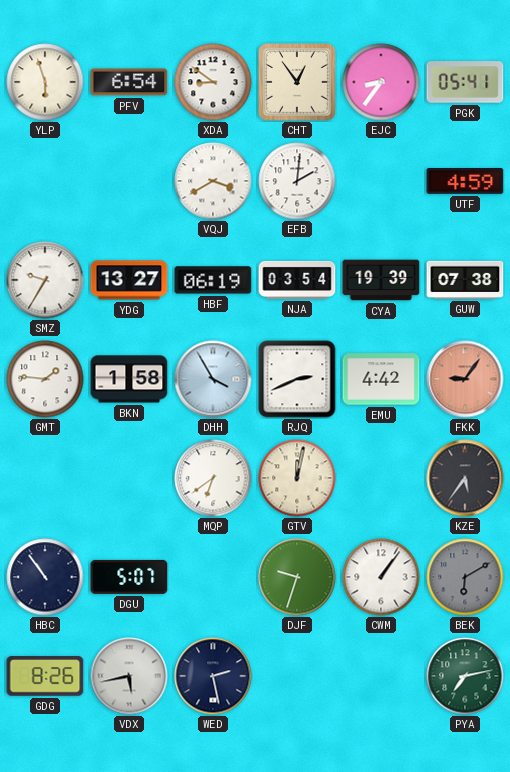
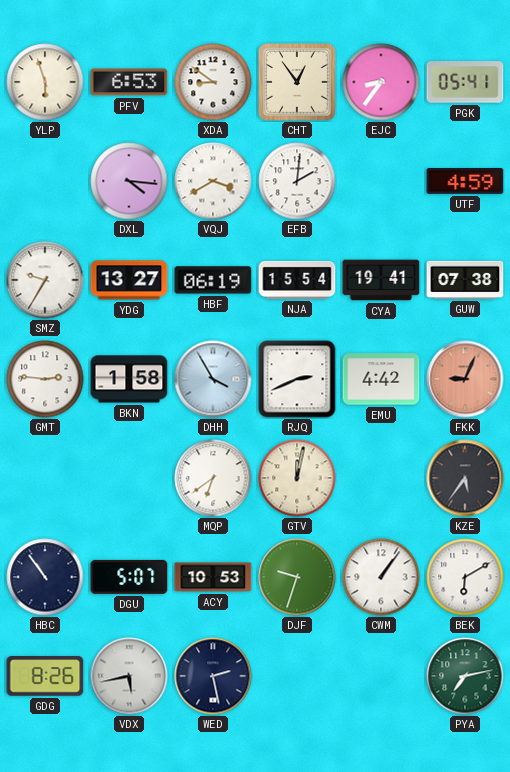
PFV: 6:54 -> 6:53
DXL: none -> 4:16
NJA: 03:54 -> 15:54
CYA: 19:39 -> 19:41
GMT: 1:46 -> 2:46
FKK: 9:06 -> 9:04
ACY: none -> 10:53
BEK dial: grey -> white
